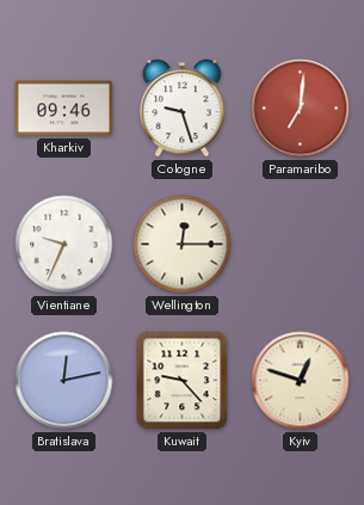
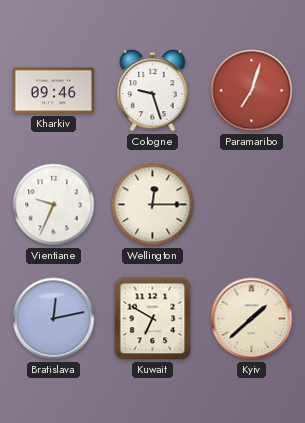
Paramaribo: 7:01 -> 7:03
Kuwait: 9:23 -> 6:50
Kyiv: 12:48 -> 1:38
